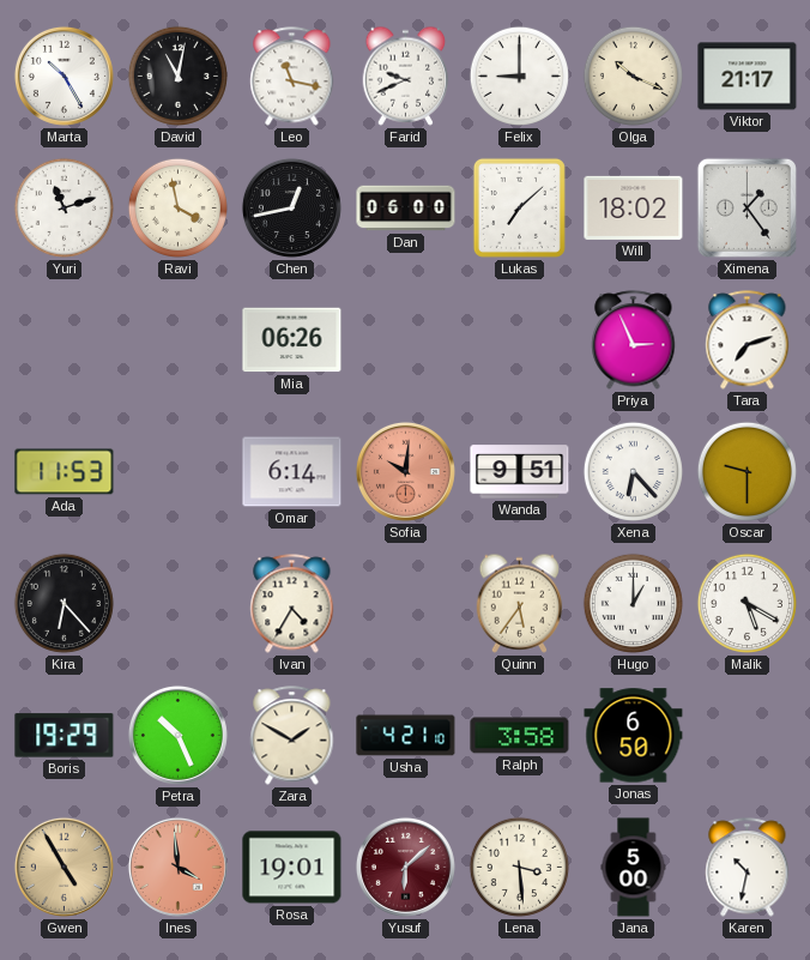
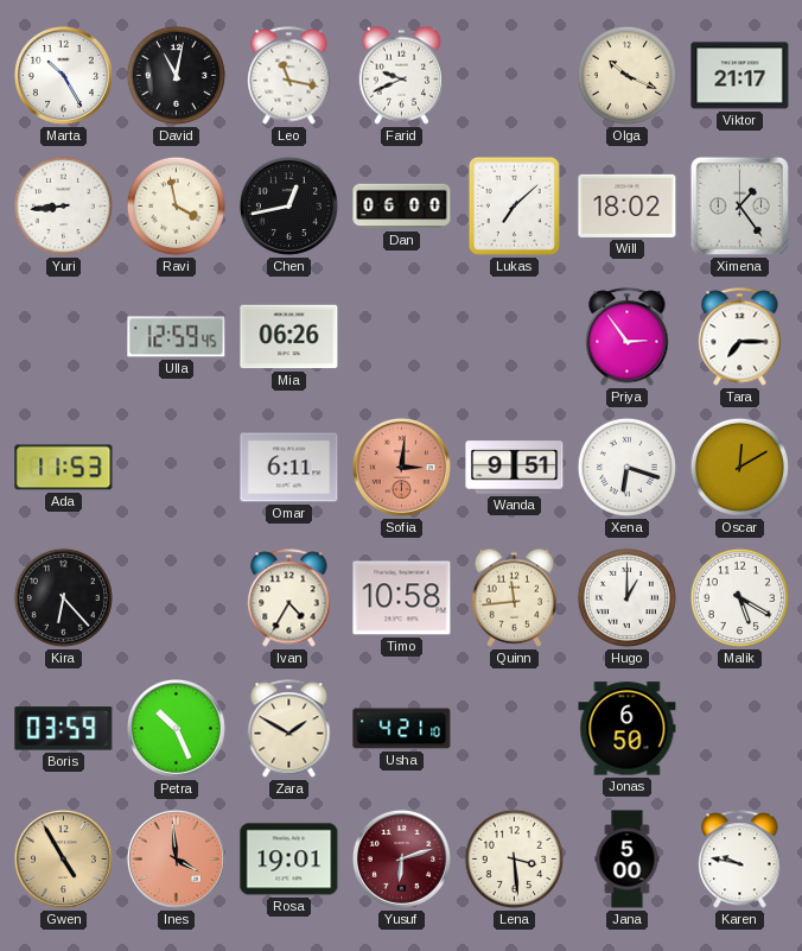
Felix: 9:00 -> none
Yuri: 11:12 -> 8:44
Ulla: none -> 12:59
Priya: 2:56 -> 2:54
Tara: 7:12 -> 7:15
Omar: 6:14 -> 6:11
Sofia: 10:01 -> 3:01
Xena: 6:23 -> 6:18
Oscar: 9:30 -> 12:10
Timo: none -> 10:58
Quinn: 5:36 -> 11:44
Boris: 19:29 -> 03:59
Ralph: 3:58 -> none
Yusuf: 6:08 -> 6:12
Karen: 10:32 -> 9:47
